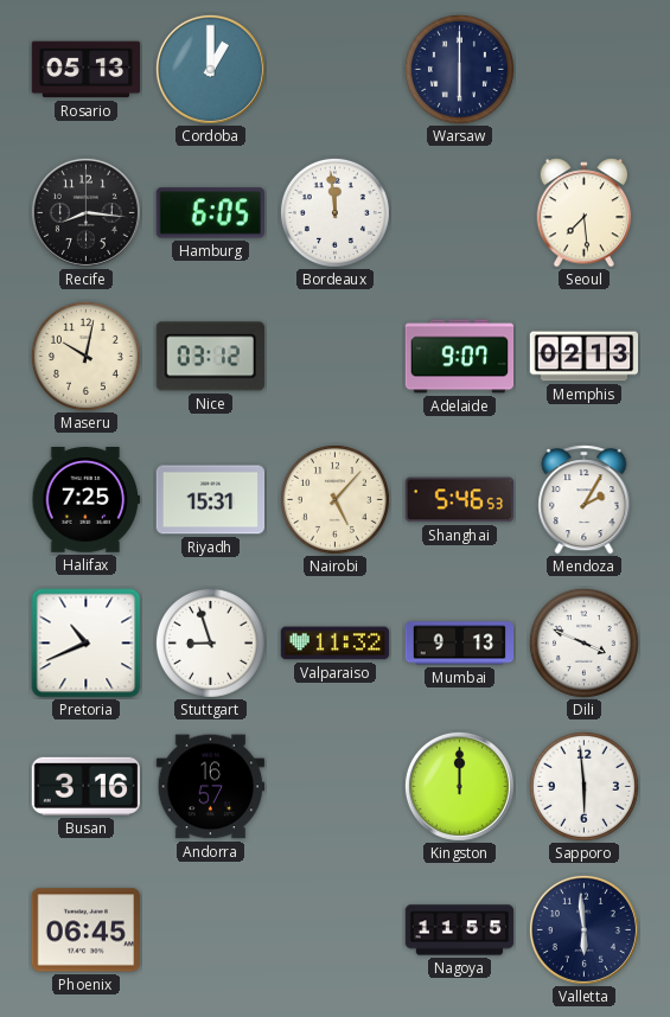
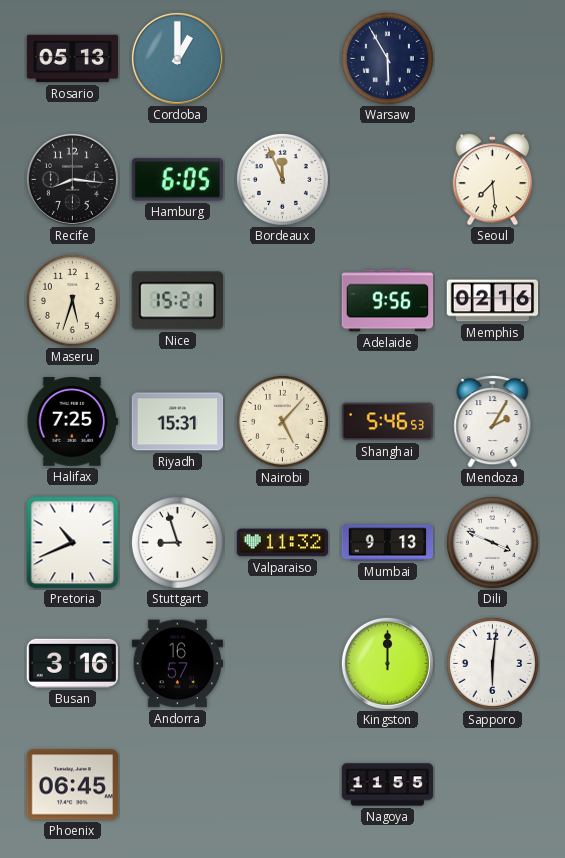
Warsaw: 6:00 -> 5:55
Bordeaux: 11:59 -> 11:56
Maseru: 10:02 -> 5:33
Nice: 03:12 -> 15:21
Adelaide: 9:07 -> 9:56
Memphis: 02:13 -> 02:16
Sapporo: 5:59 -> 6:01
Valletta: 5:59 -> none
